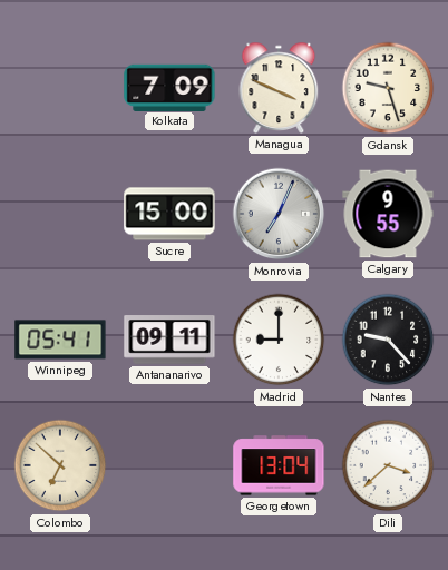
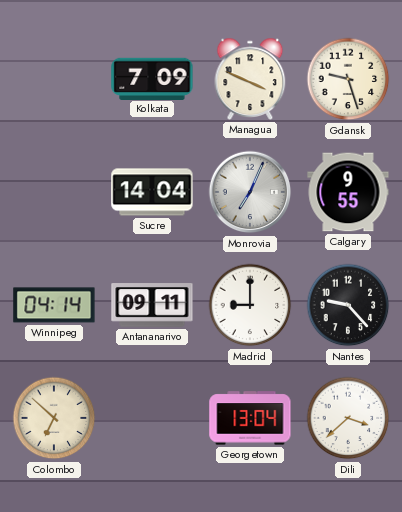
Sucre: 15:00 -> 14:04
Winnipeg: 05:41 -> 04:14
